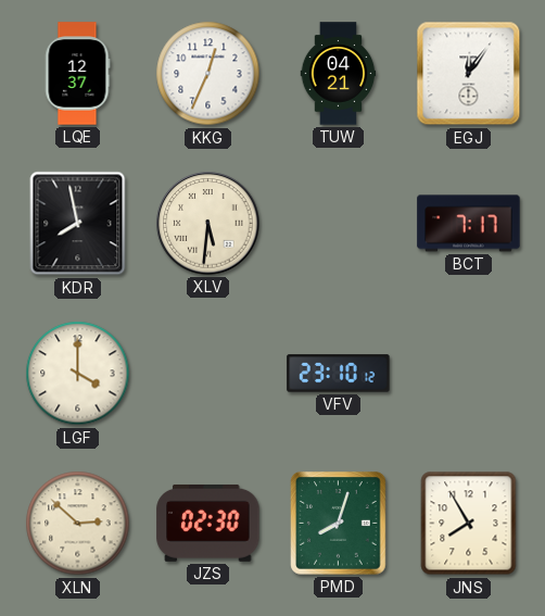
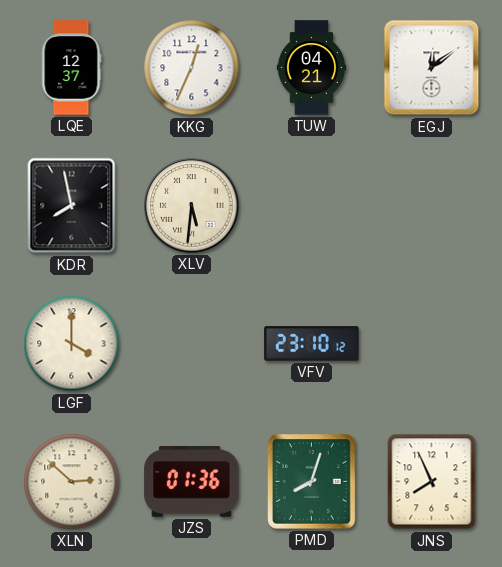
EGJ: 12:06 -> 12:09
BCT: 7:17 -> none
JZS: 02:30 -> 01:36
JNS: 7:55 -> 7:56
